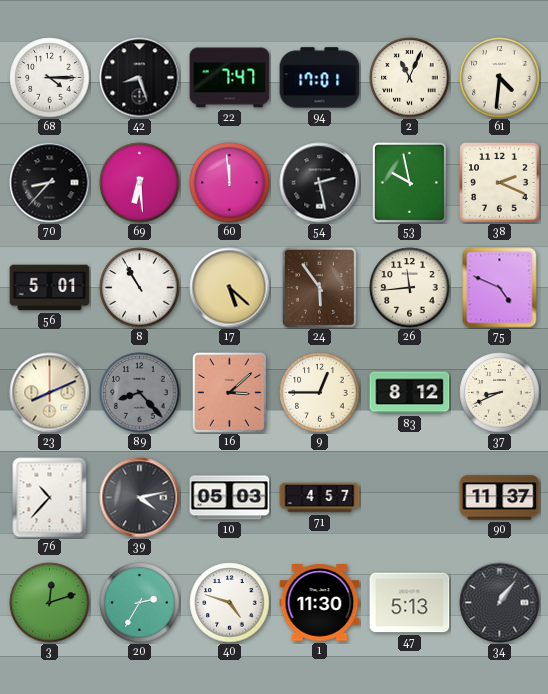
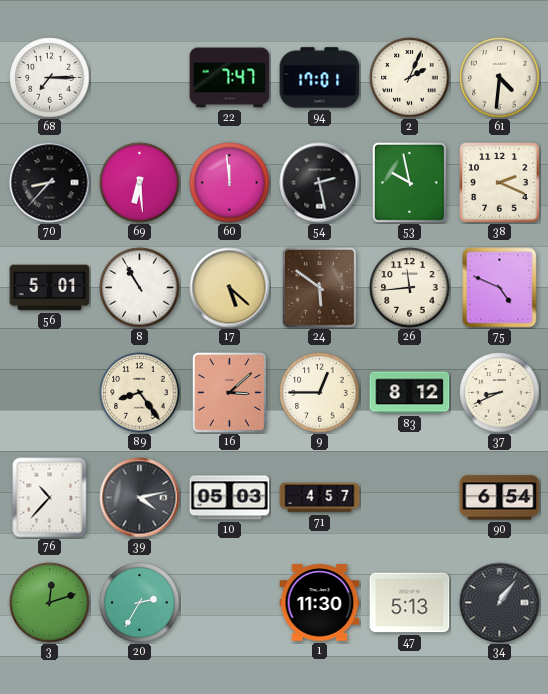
68: 4:15 -> 7:15
42: 8:27 -> none
2: 11:04 -> 2:04
24: 5:54 -> 5:51
23: 8:11 -> none
89: 8:23 -> 8:24
89 dial: grey -> cream
90: 11:37 -> 6:54
40: 4:48 -> none
